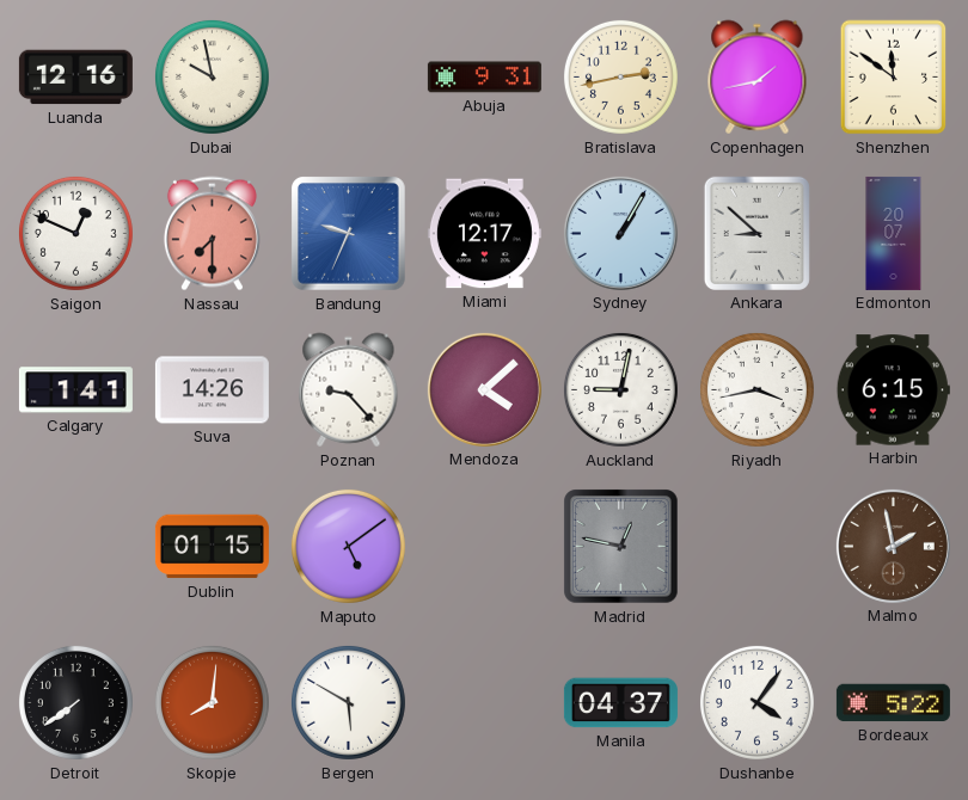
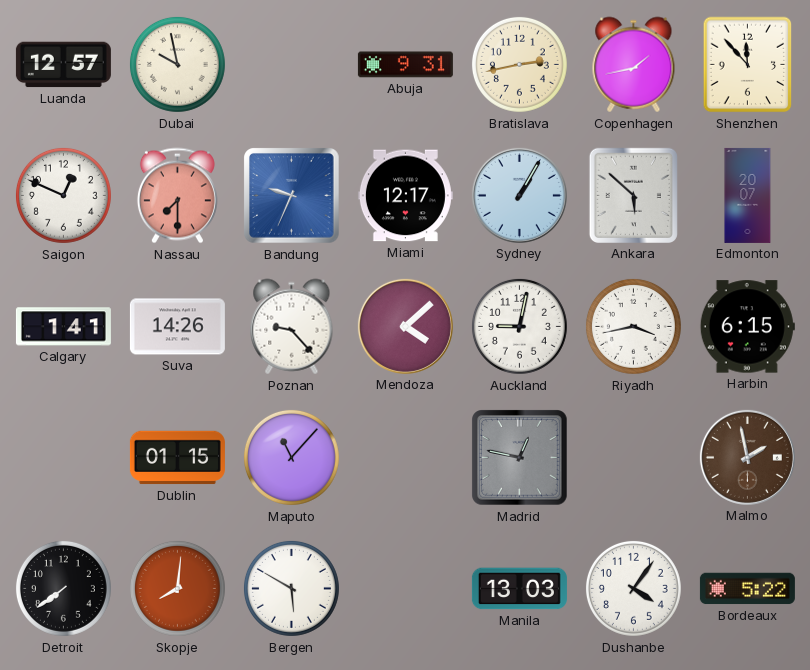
Luanda: 12:16 -> 12:57
Shenzhen: 11:51 -> 11:53
Ankara: 8:52 -> 5:52
Maputo: 5:09 -> 11:07
Manila: 04:37 -> 13:03
